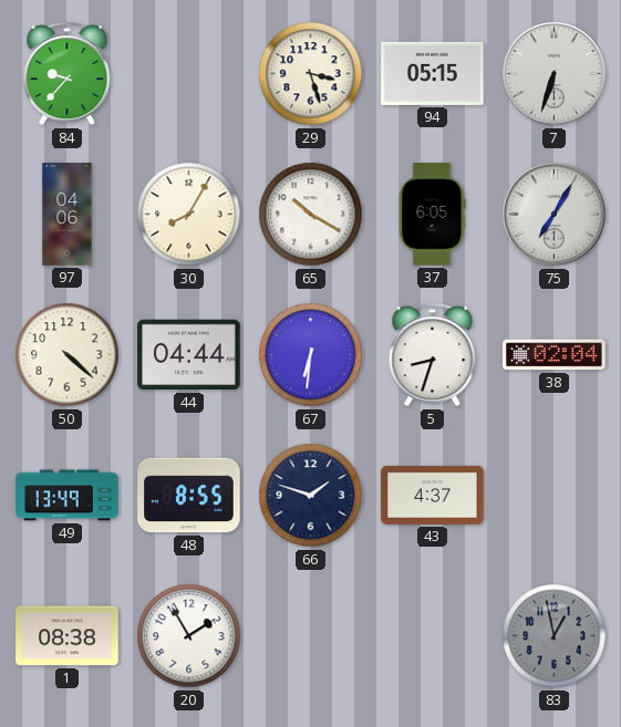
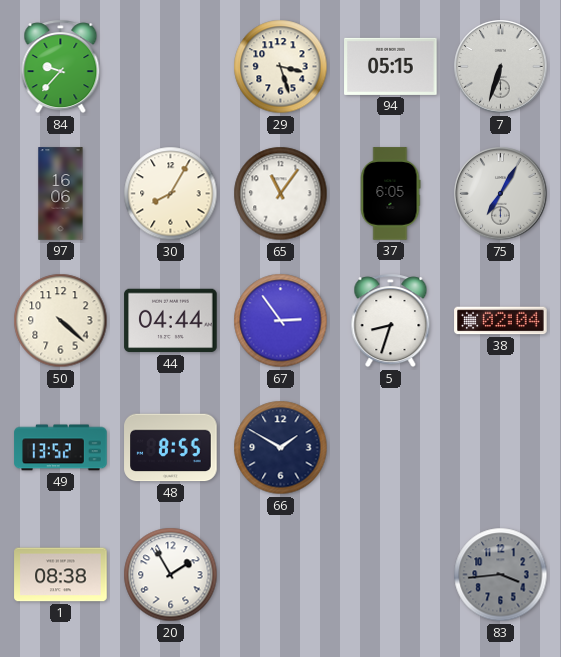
97: 04:06 -> 16:06
65: 10:20 -> 11:06
67: 6:31 -> 2:54
49: 13:49 -> 13:52
66: 1:48 -> 1:50
43: 4:37 -> none
83: 12:58 -> 3:44
